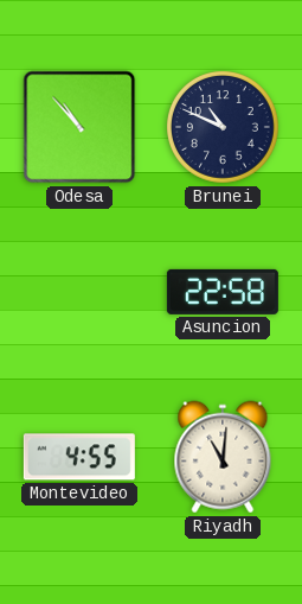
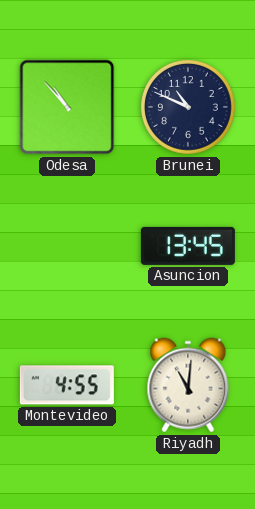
Asuncion: 22:58 -> 13:45
